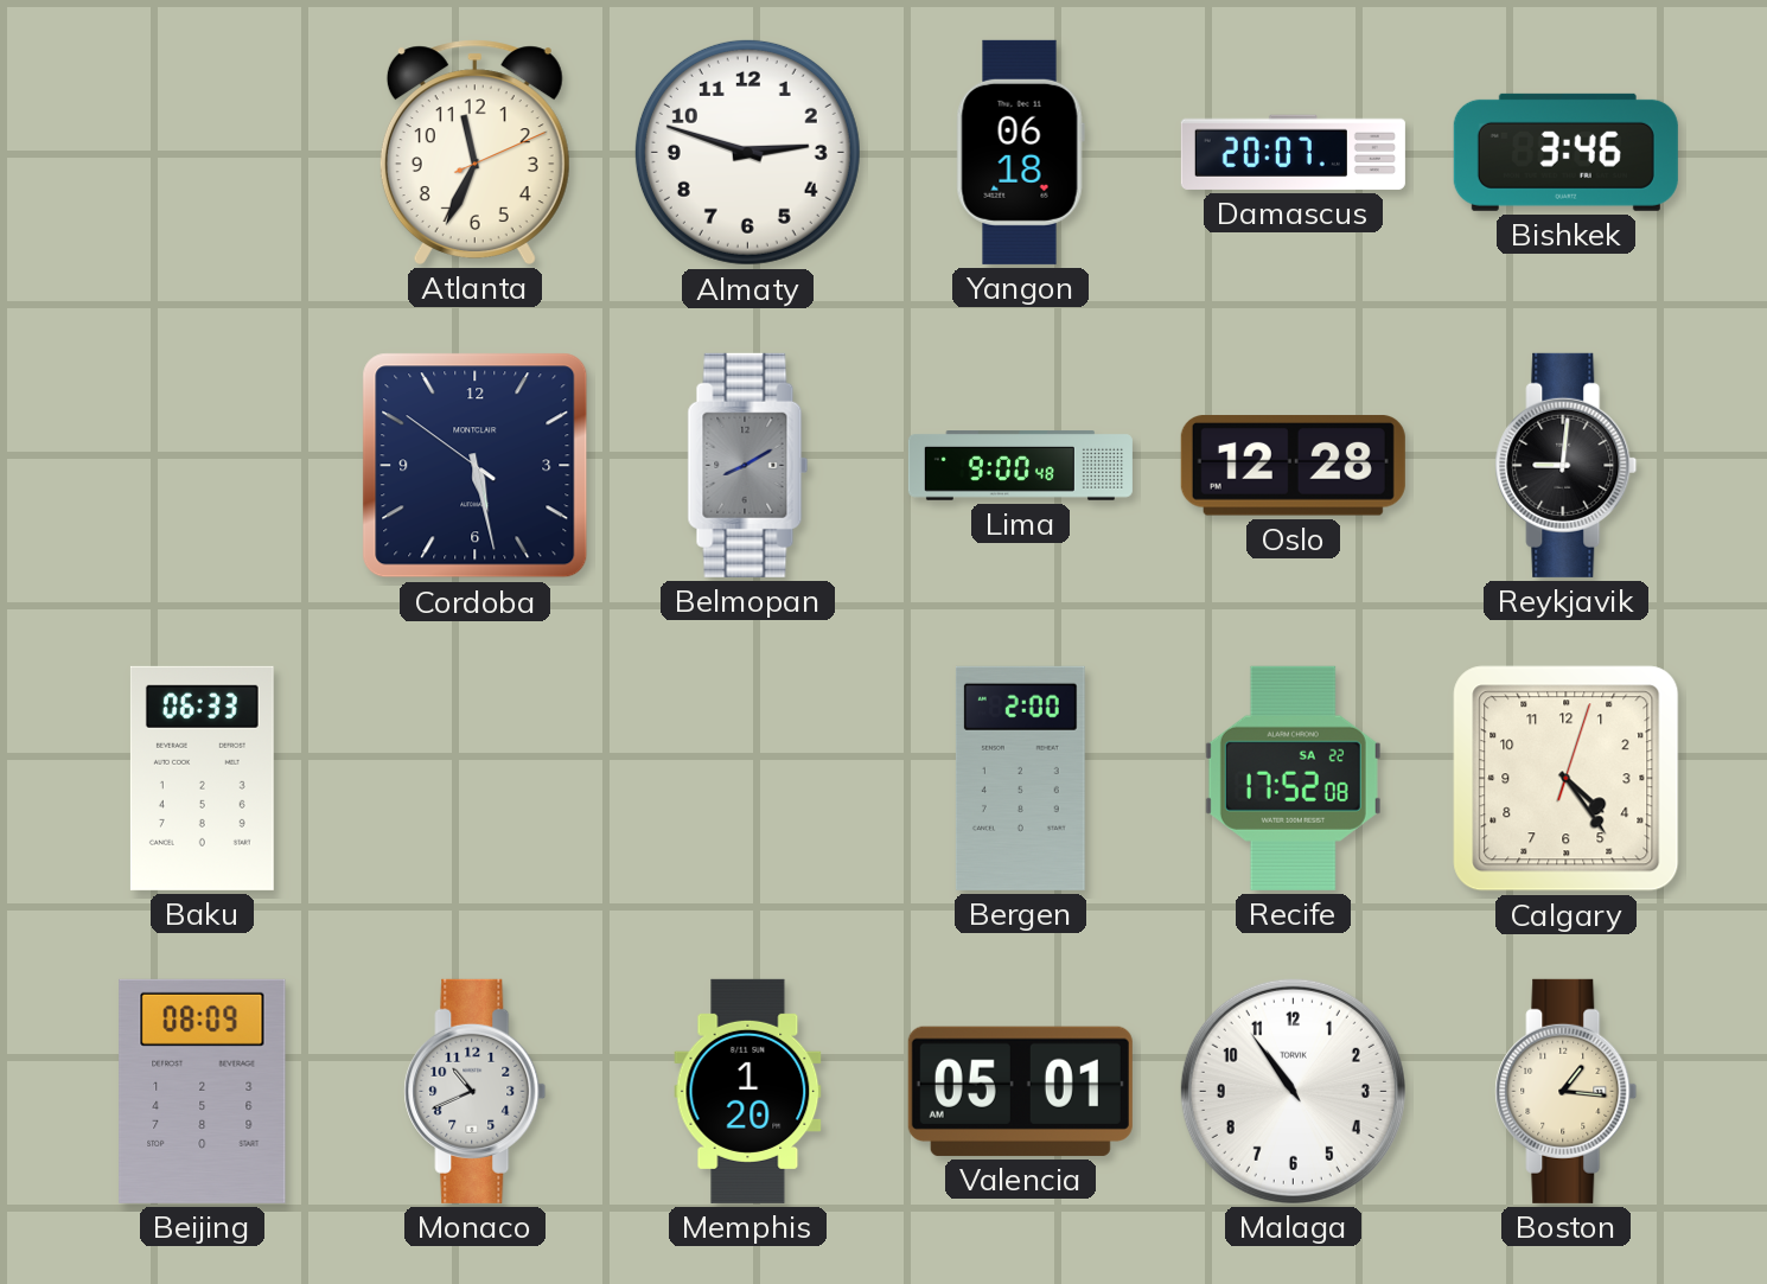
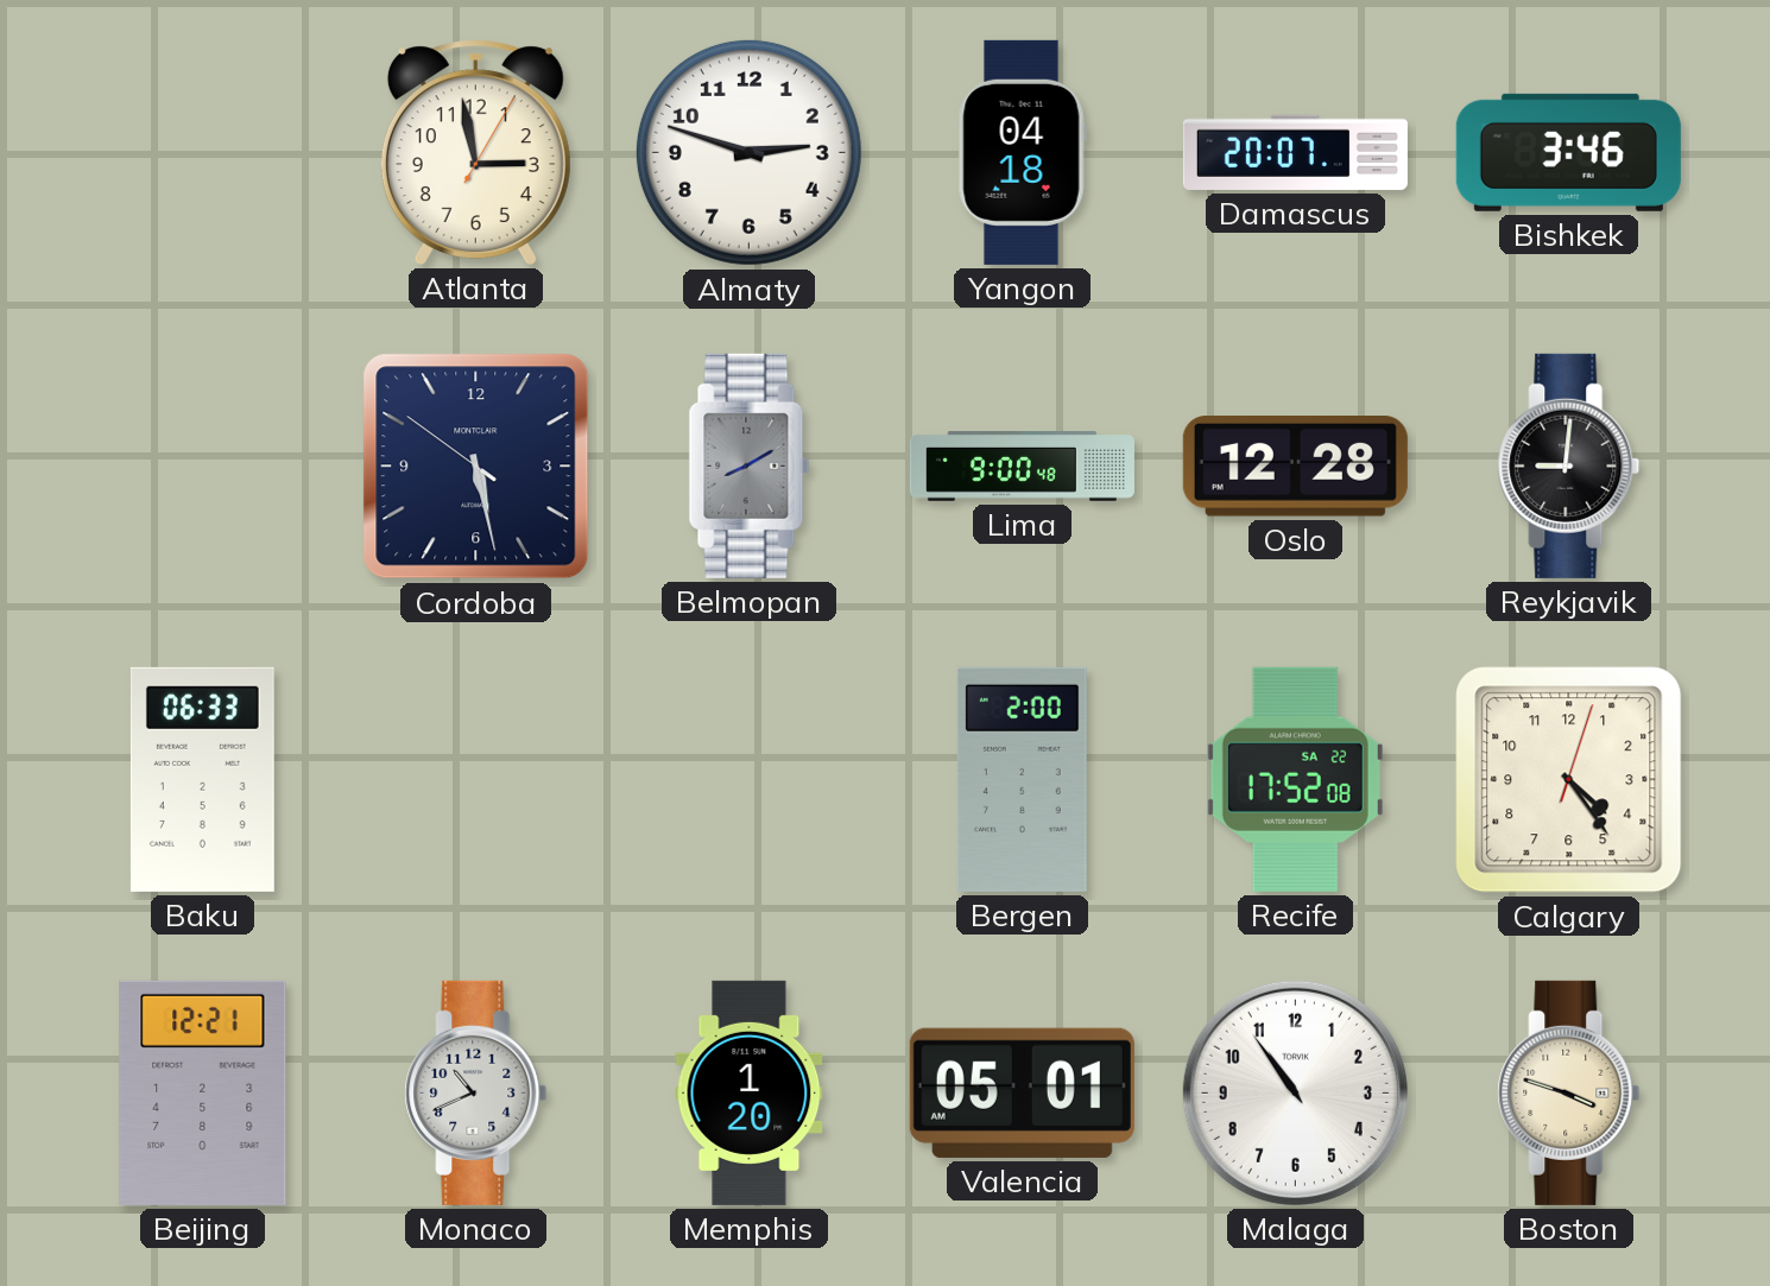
Atlanta: 11:34 -> 2:58
Yangon: 06:18 -> 04:18
Beijing: 08:09 -> 12:21
Boston: 1:16 -> 3:48
